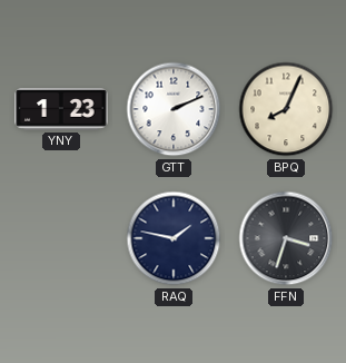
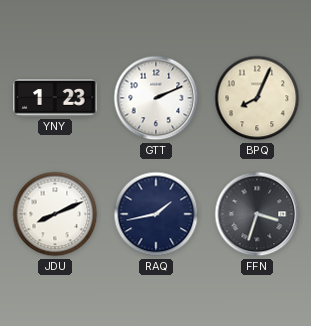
JDU: none -> 8:11
RAQ: 1:47 -> 1:43
